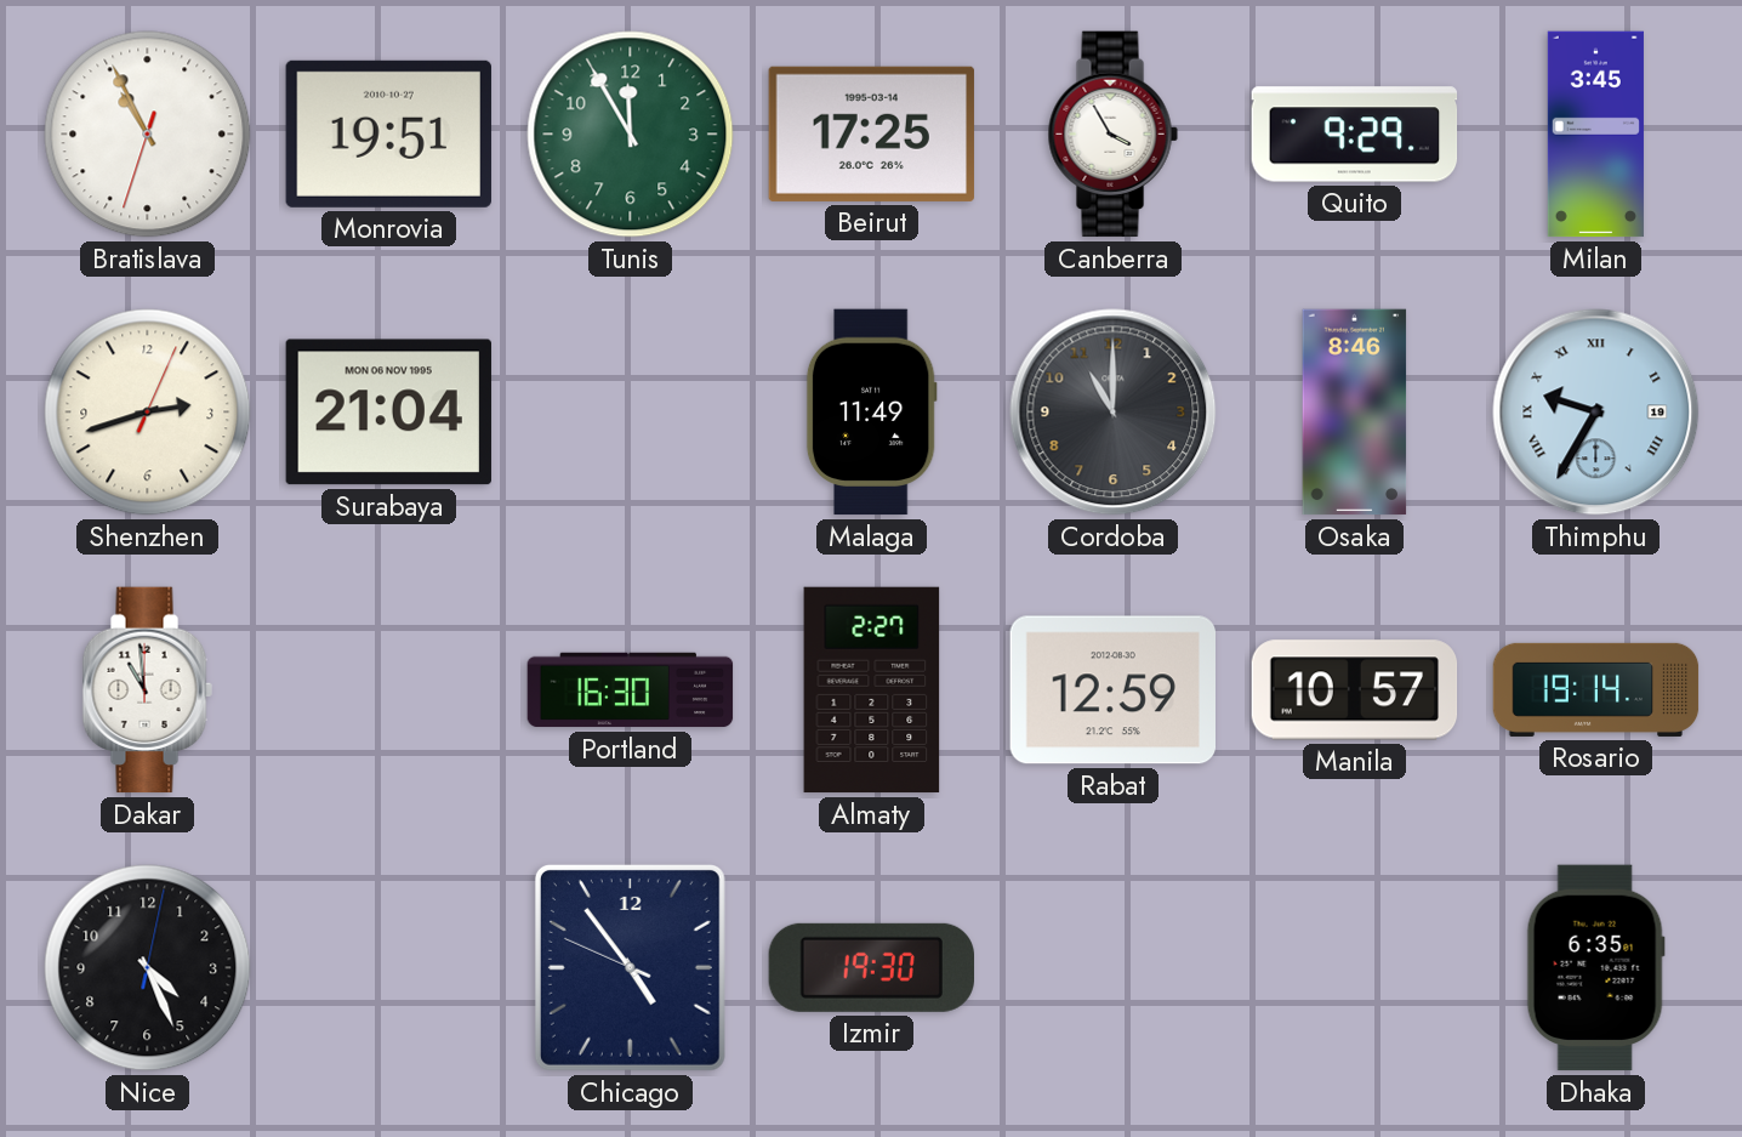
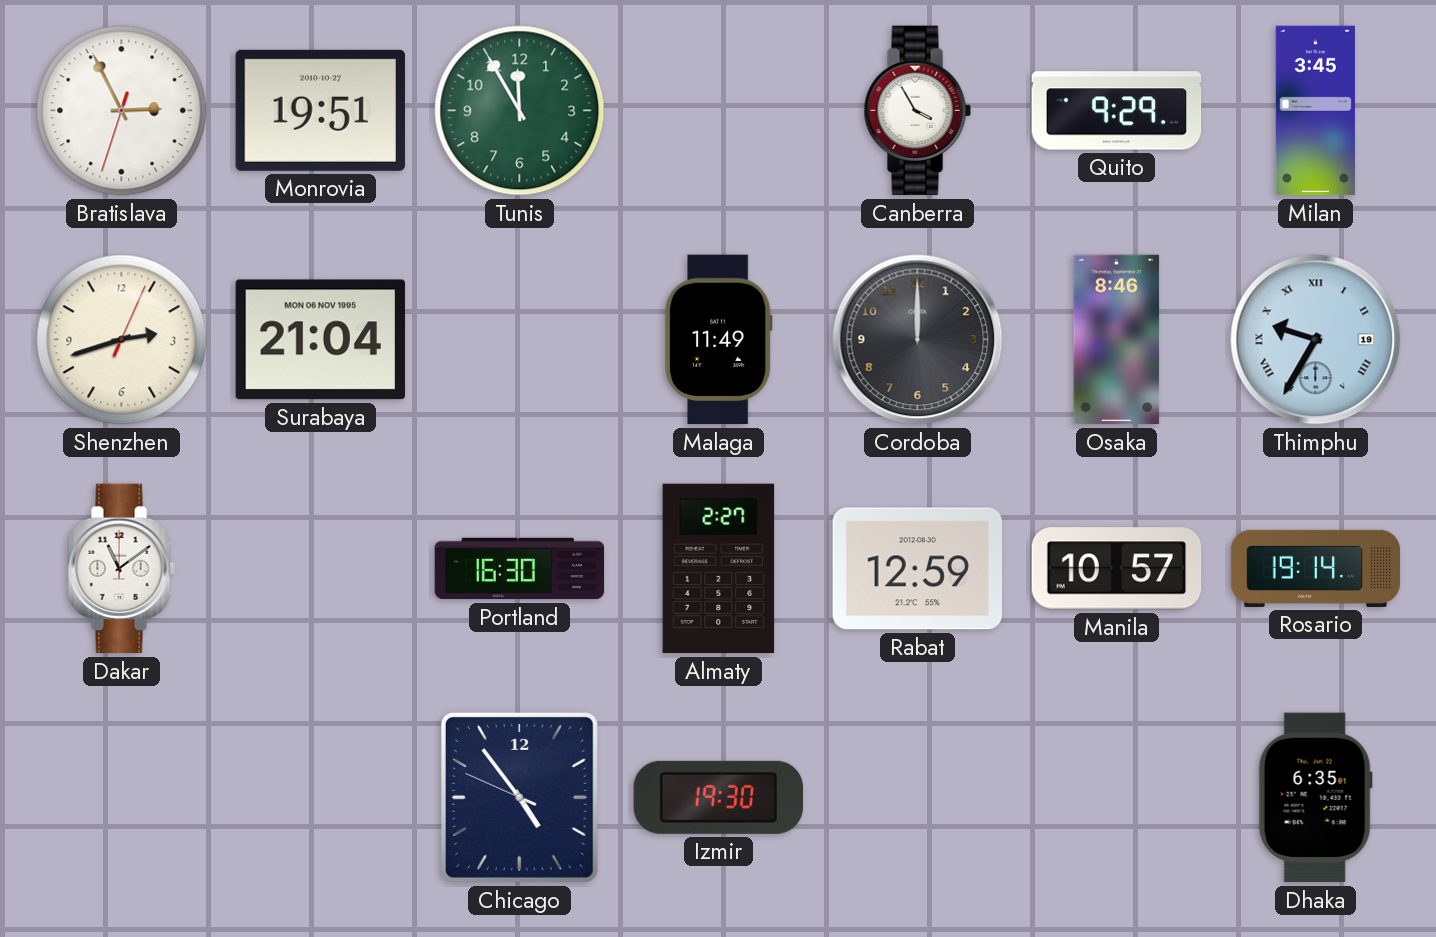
Bratislava: 10:55 -> 2:55
Beirut: 17:25 -> none
Cordoba: 11:00 -> 12:00
Dakar: 10:59 -> 11:09
Nice: 4:26 -> none
